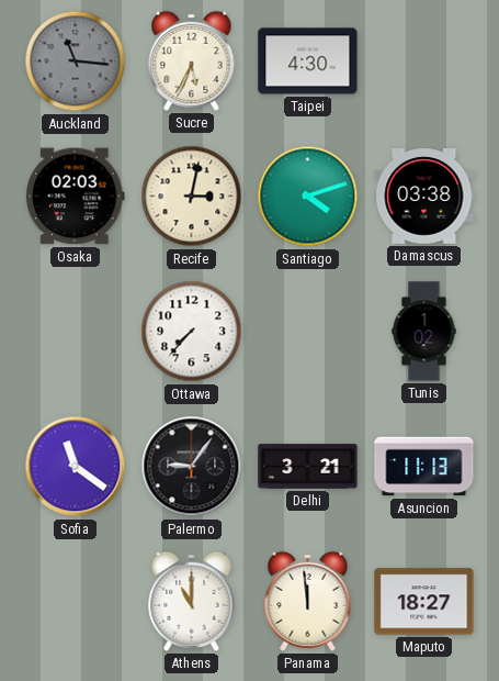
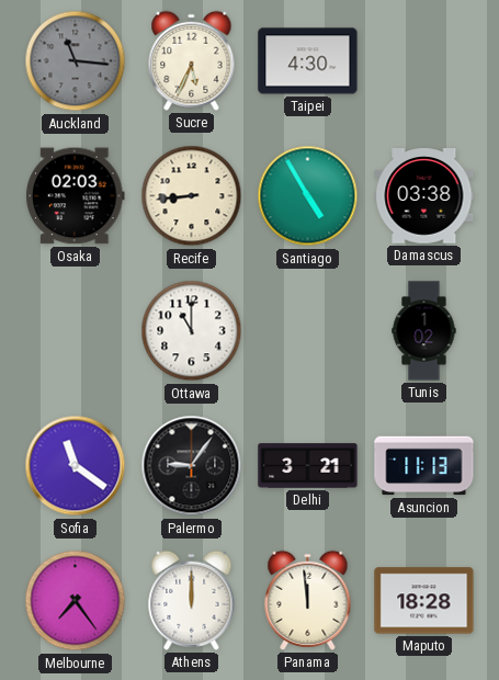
Recife: 3:02 -> 8:44
Santiago: 4:12 -> 4:55
Ottawa: 7:37 -> 11:00
Melbourne: none -> 7:24
Athens: 11:00 -> 12:00
Maputo: 18:27 -> 18:28
